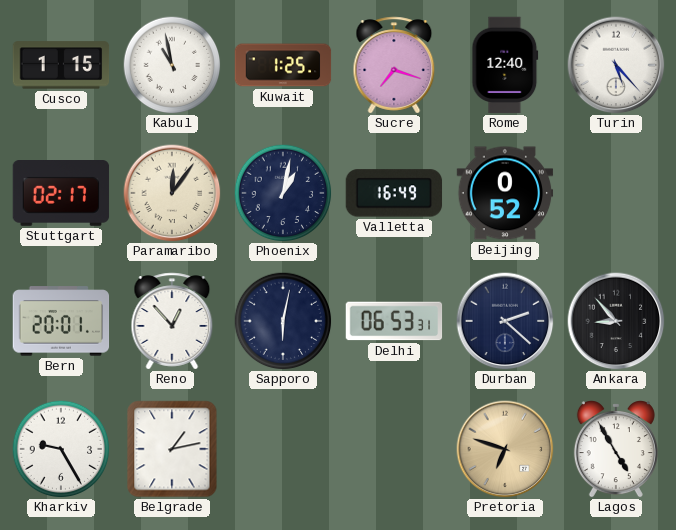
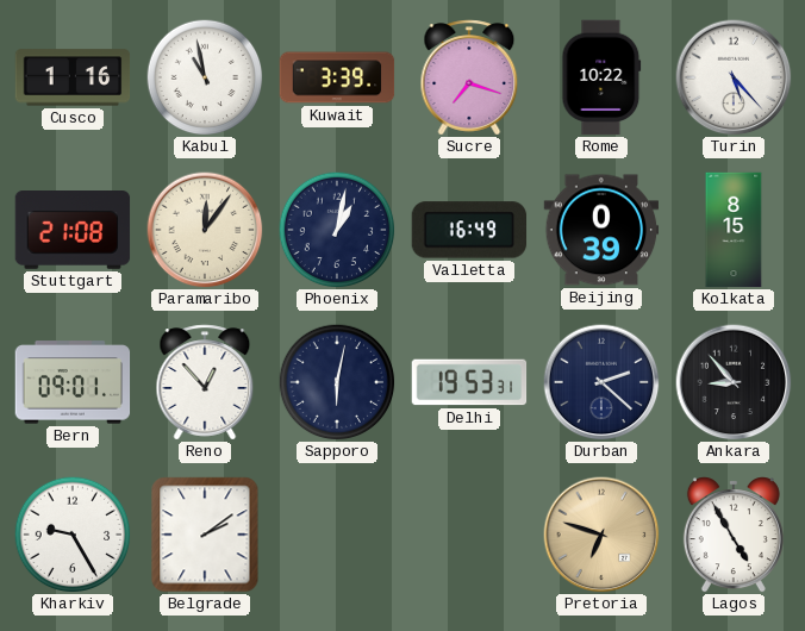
Cusco: 1:15 -> 1:16
Kuwait: 1:25 -> 3:39
Rome: 12:40 -> 10:22
Stuttgart: 02:17 -> 21:08
Beijing: 0:52 -> 0:39
Kolkata: none -> 8:15
Bern: 20:01 -> 09:01
Delhi: 06:53 -> 19:53
Belgrade: 1:13 -> 2:09
